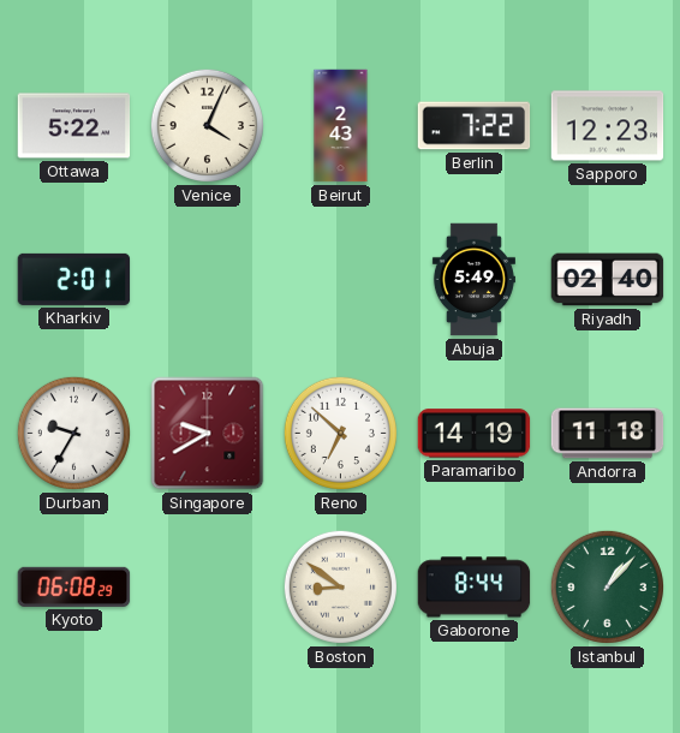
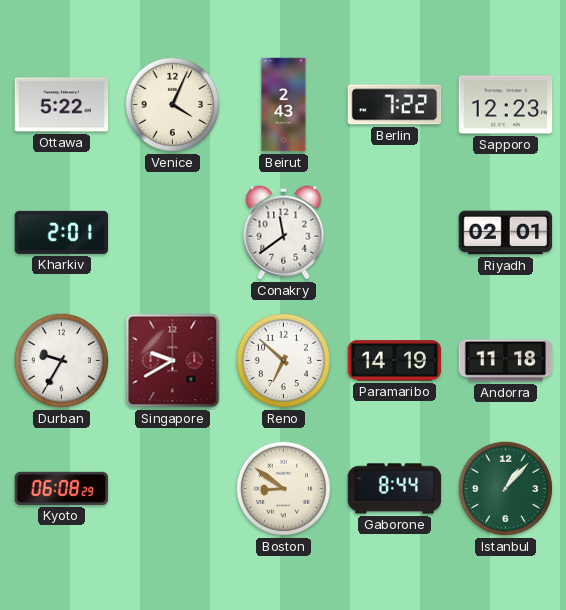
Conakry: none -> 11:39
Abuja: 5:49 -> none
Riyadh: 02:40 -> 02:01
